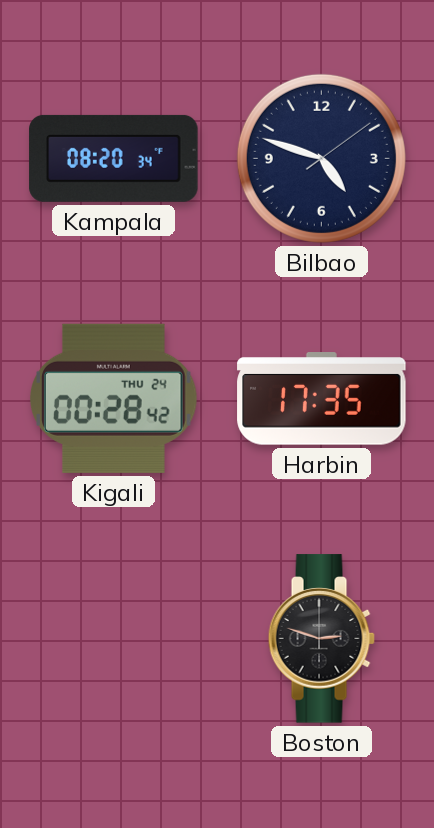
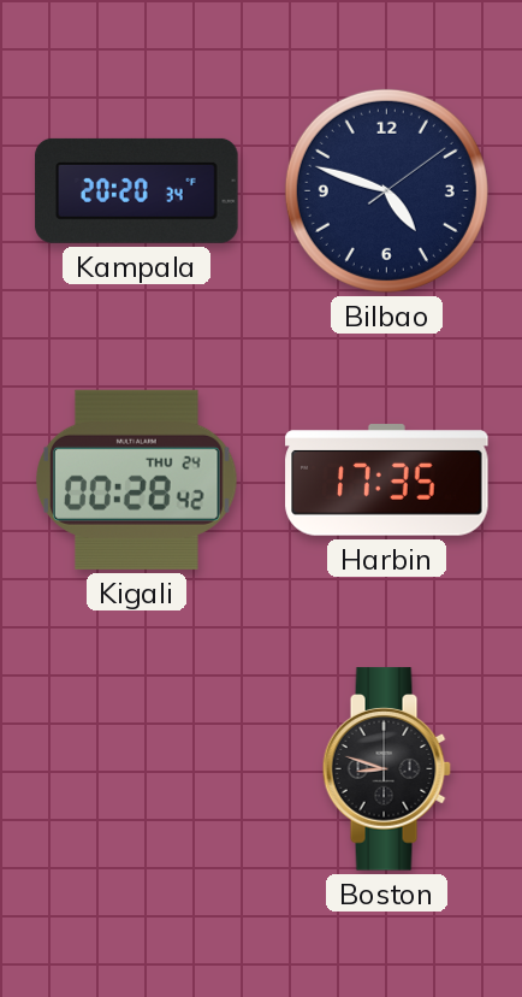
Kampala: 08:20 -> 20:20
Boston: 2:48 -> 8:48
